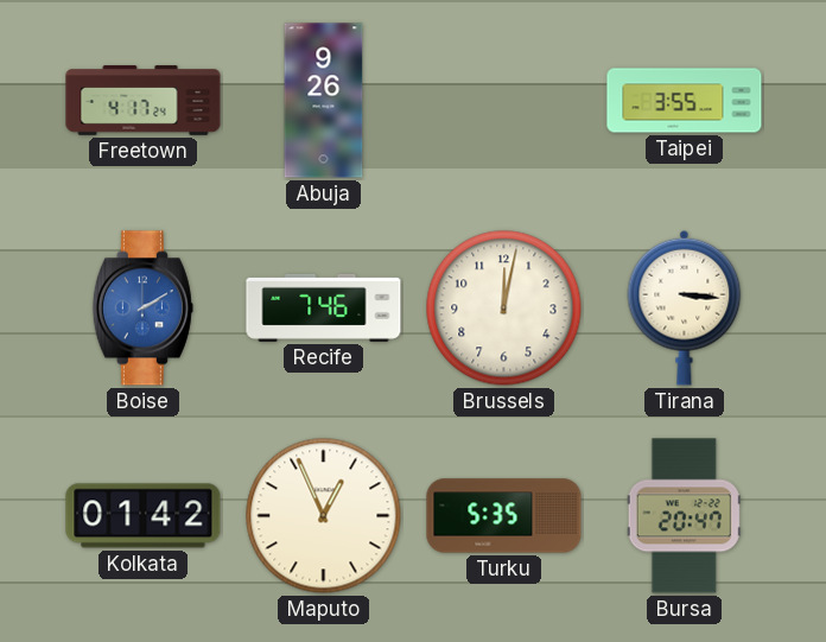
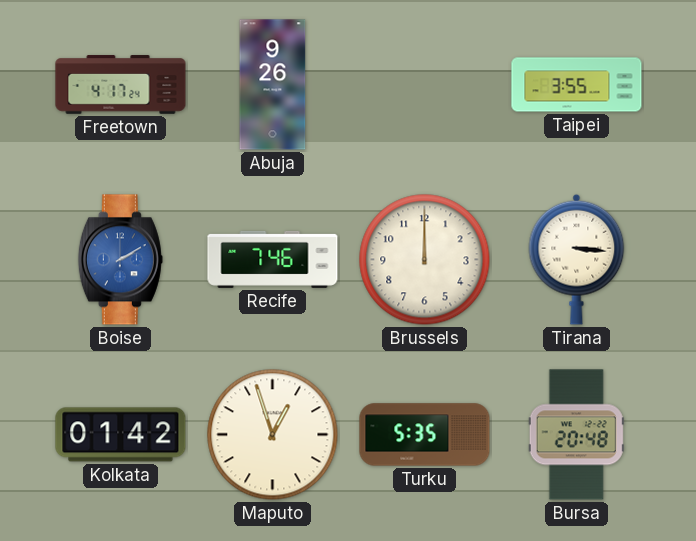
Brussels: 12:02 -> 12:00
Maputo: 12:56 -> 12:57
Bursa: 20:47 -> 20:48
